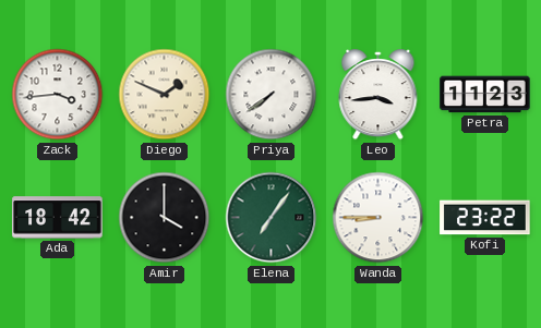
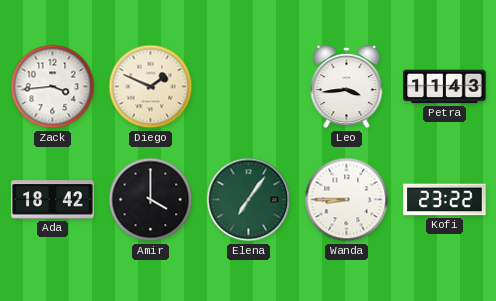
Priya: 7:39 -> none
Petra: 11:23 -> 11:43
